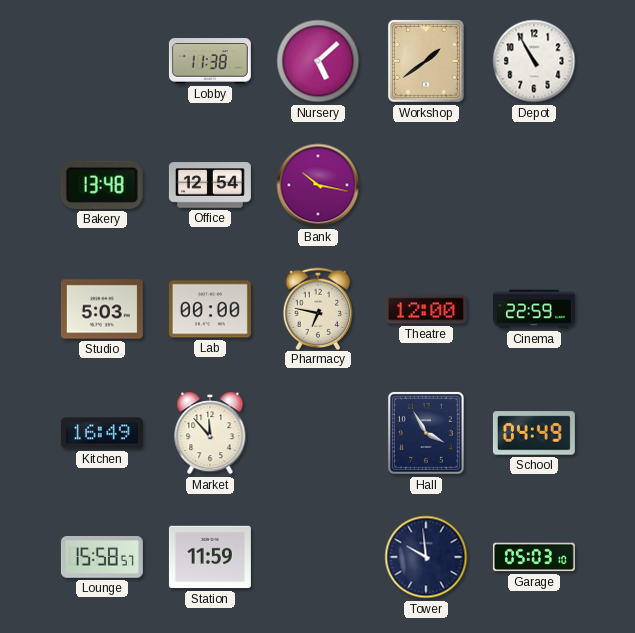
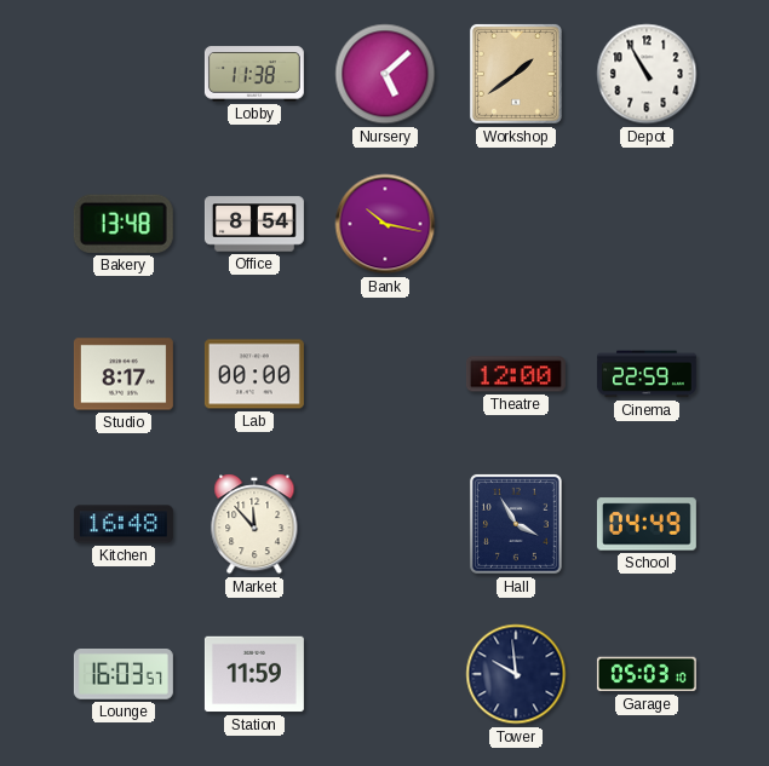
Office: 12:54 -> 8:54
Studio: 5:03 -> 8:17
Pharmacy: 6:47 -> none
Kitchen: 16:49 -> 16:48
Lounge: 15:58 -> 16:03
